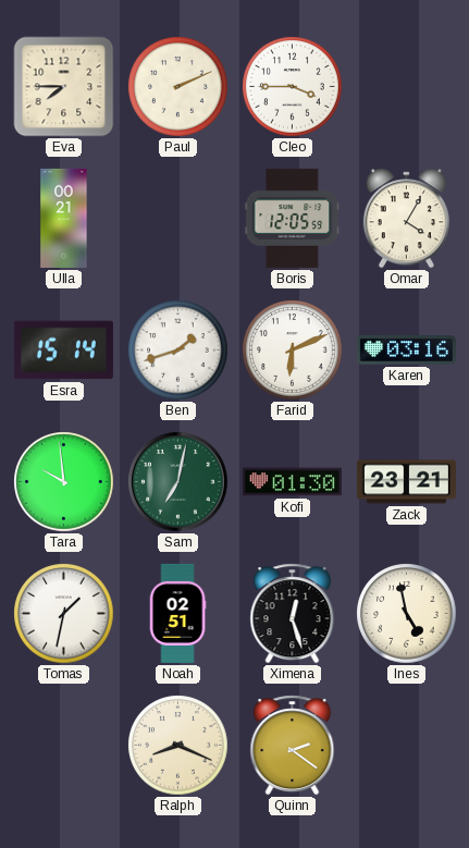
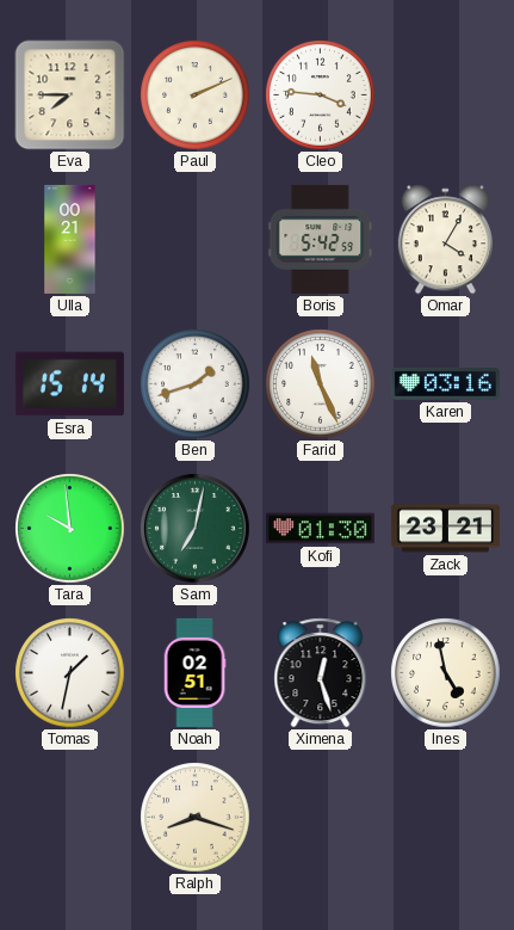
Cleo: 3:45 -> 3:46
Boris: 12:05 -> 5:42
Farid: 6:11 -> 11:26
Ralph: 8:19 -> 8:18
Quinn: 2:21 -> none
